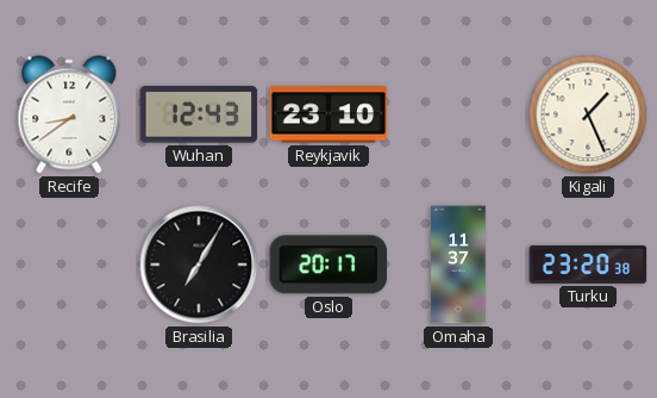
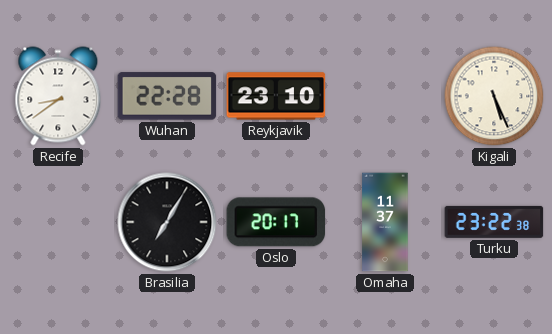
Wuhan: 12:43 -> 22:28
Kigali: 1:26 -> 5:26
Turku: 23:20 -> 23:22
